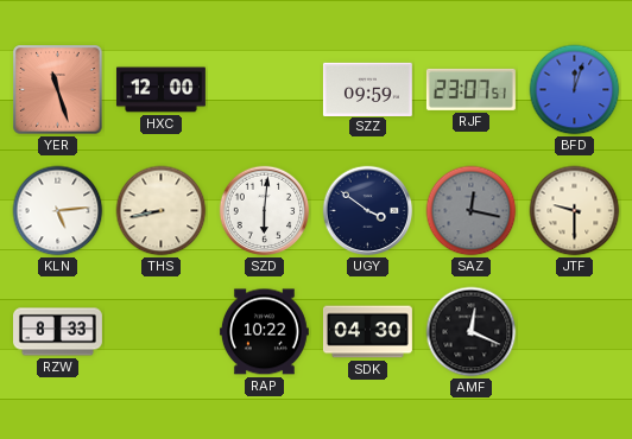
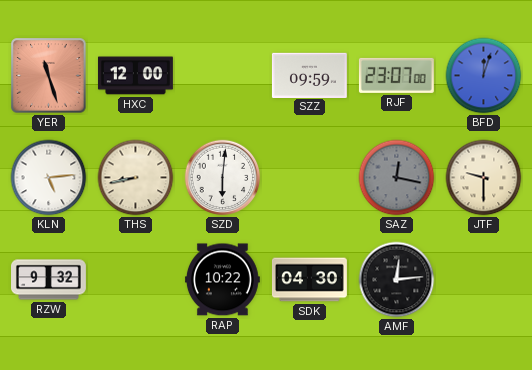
RJF: 23:07:51 -> 23:07:00
UGY: 3:51 -> none
RZW: 8:33 -> 9:32
AMF: 12:19 -> 12:14
